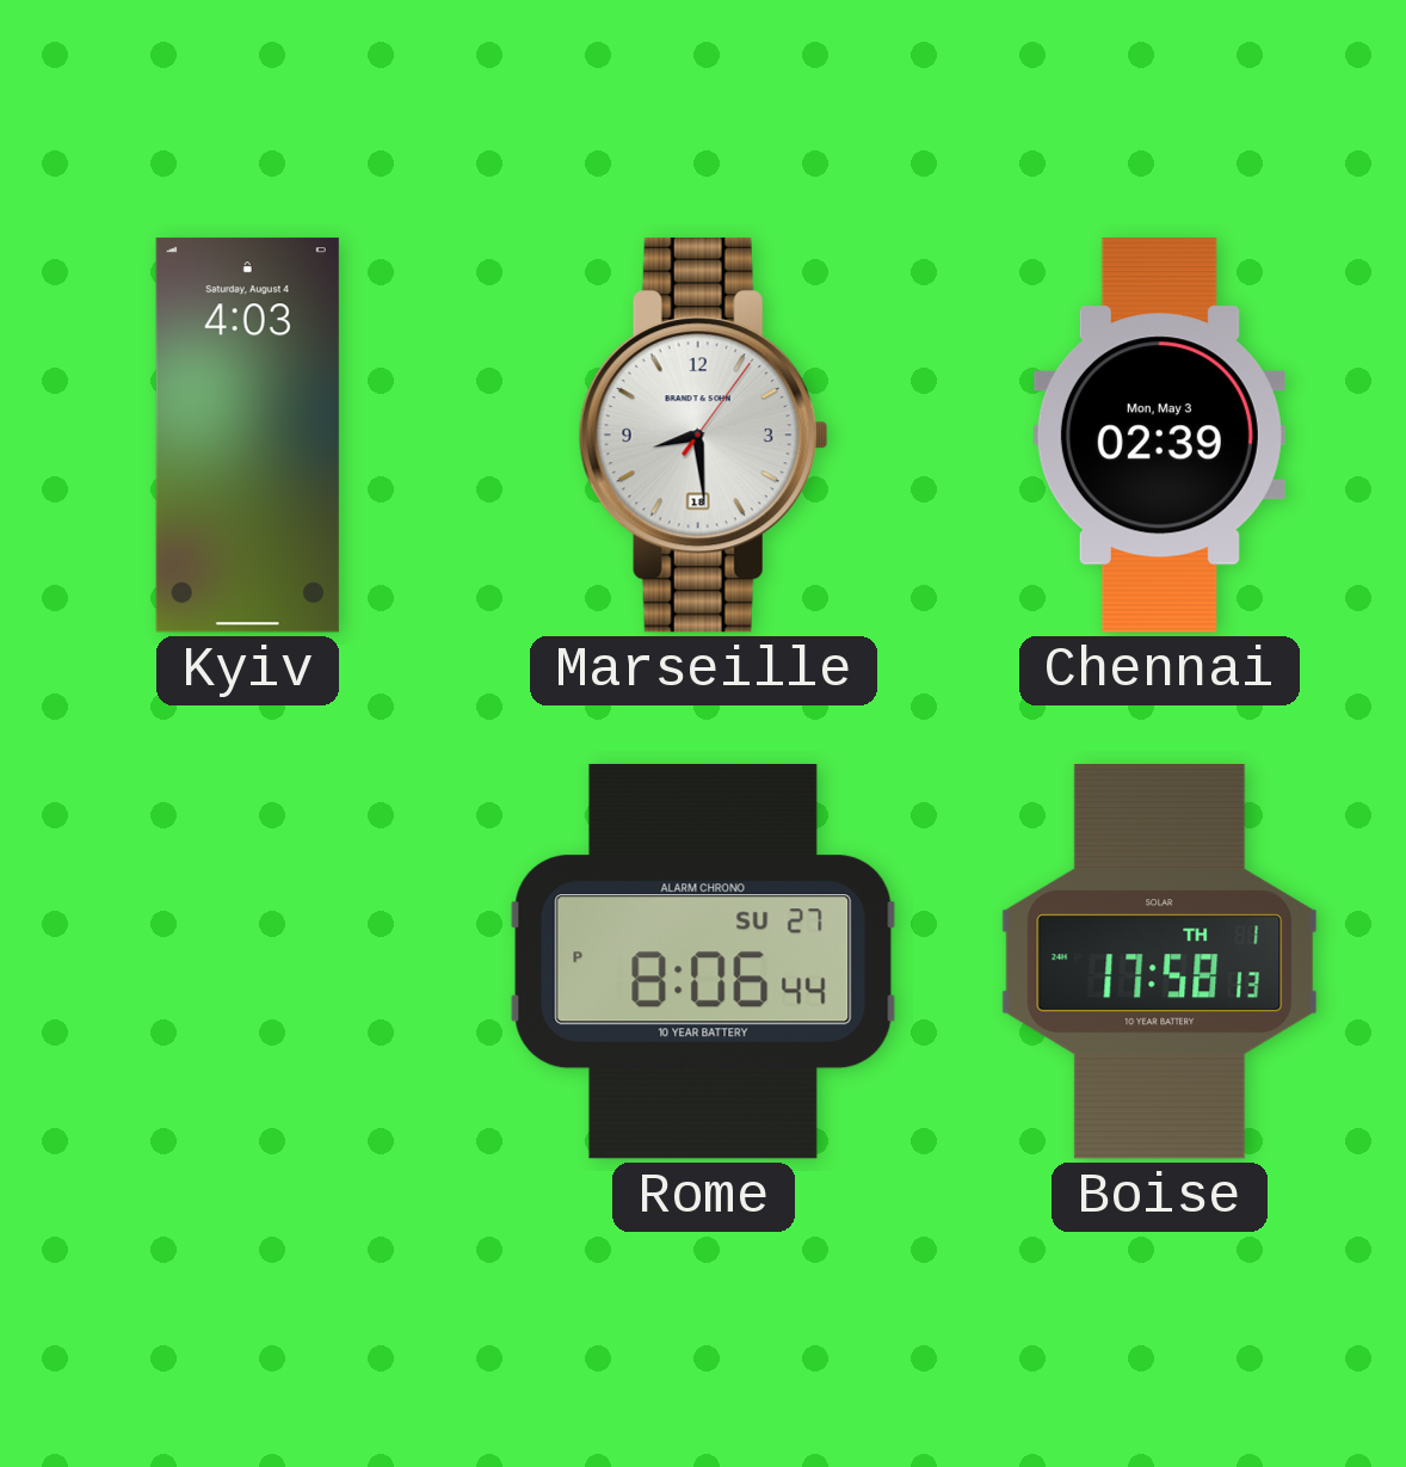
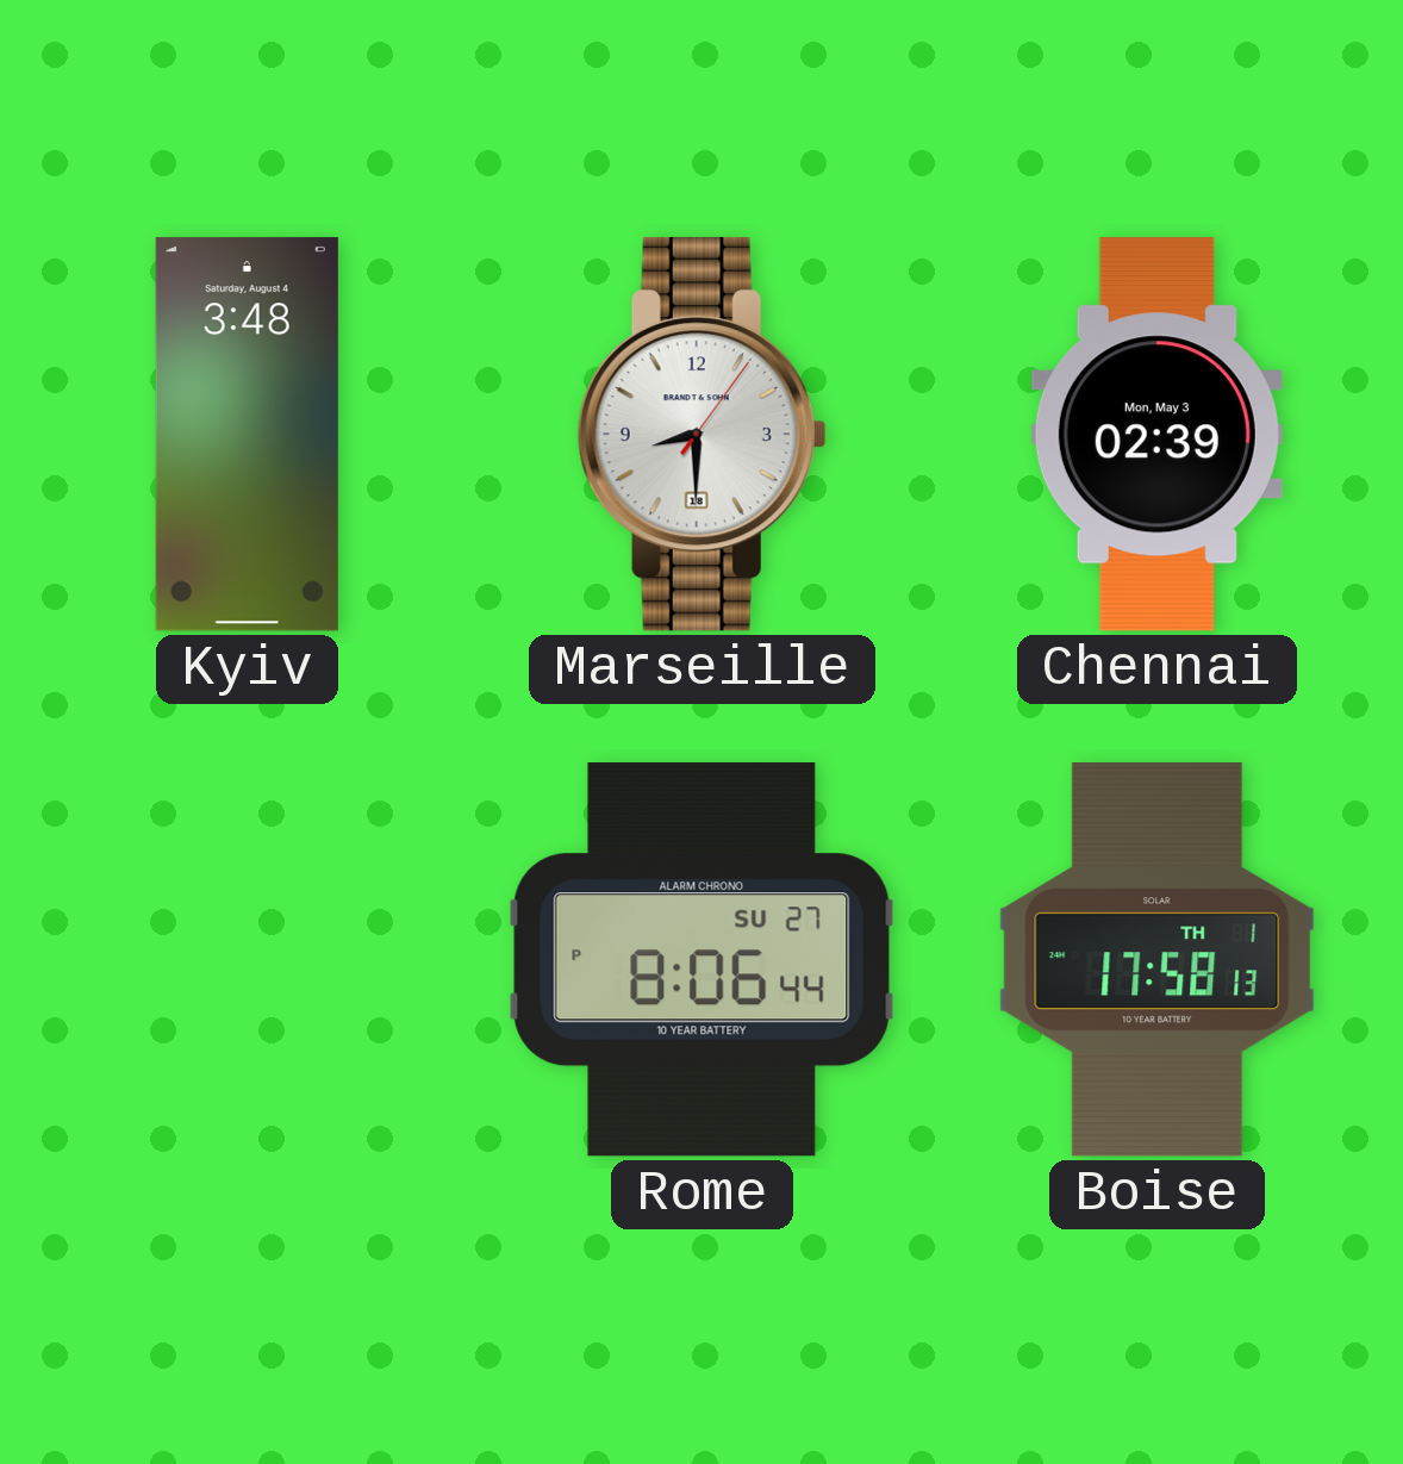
Kyiv: 4:03 -> 3:48
Marseille: 8:29 -> 8:30
